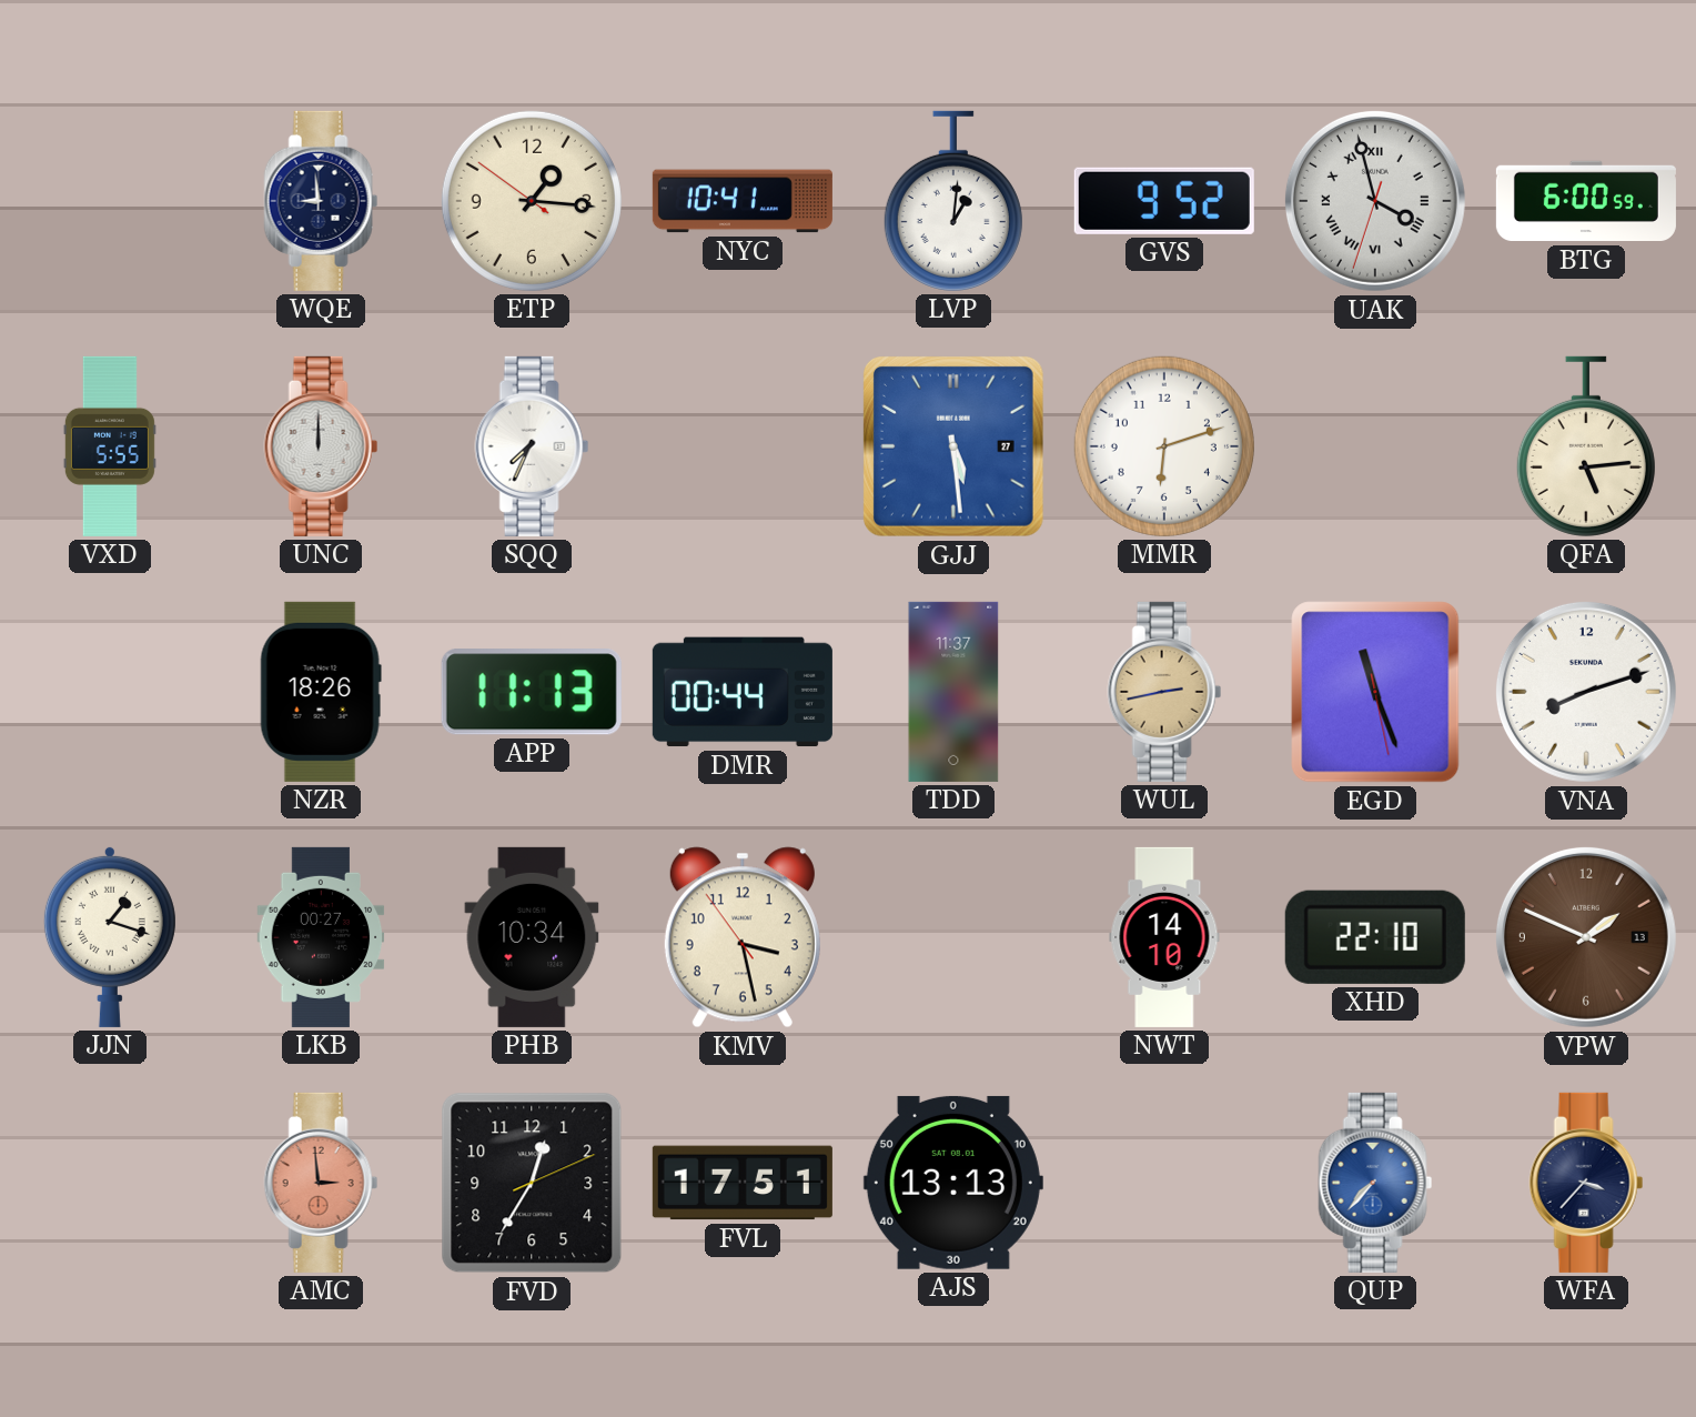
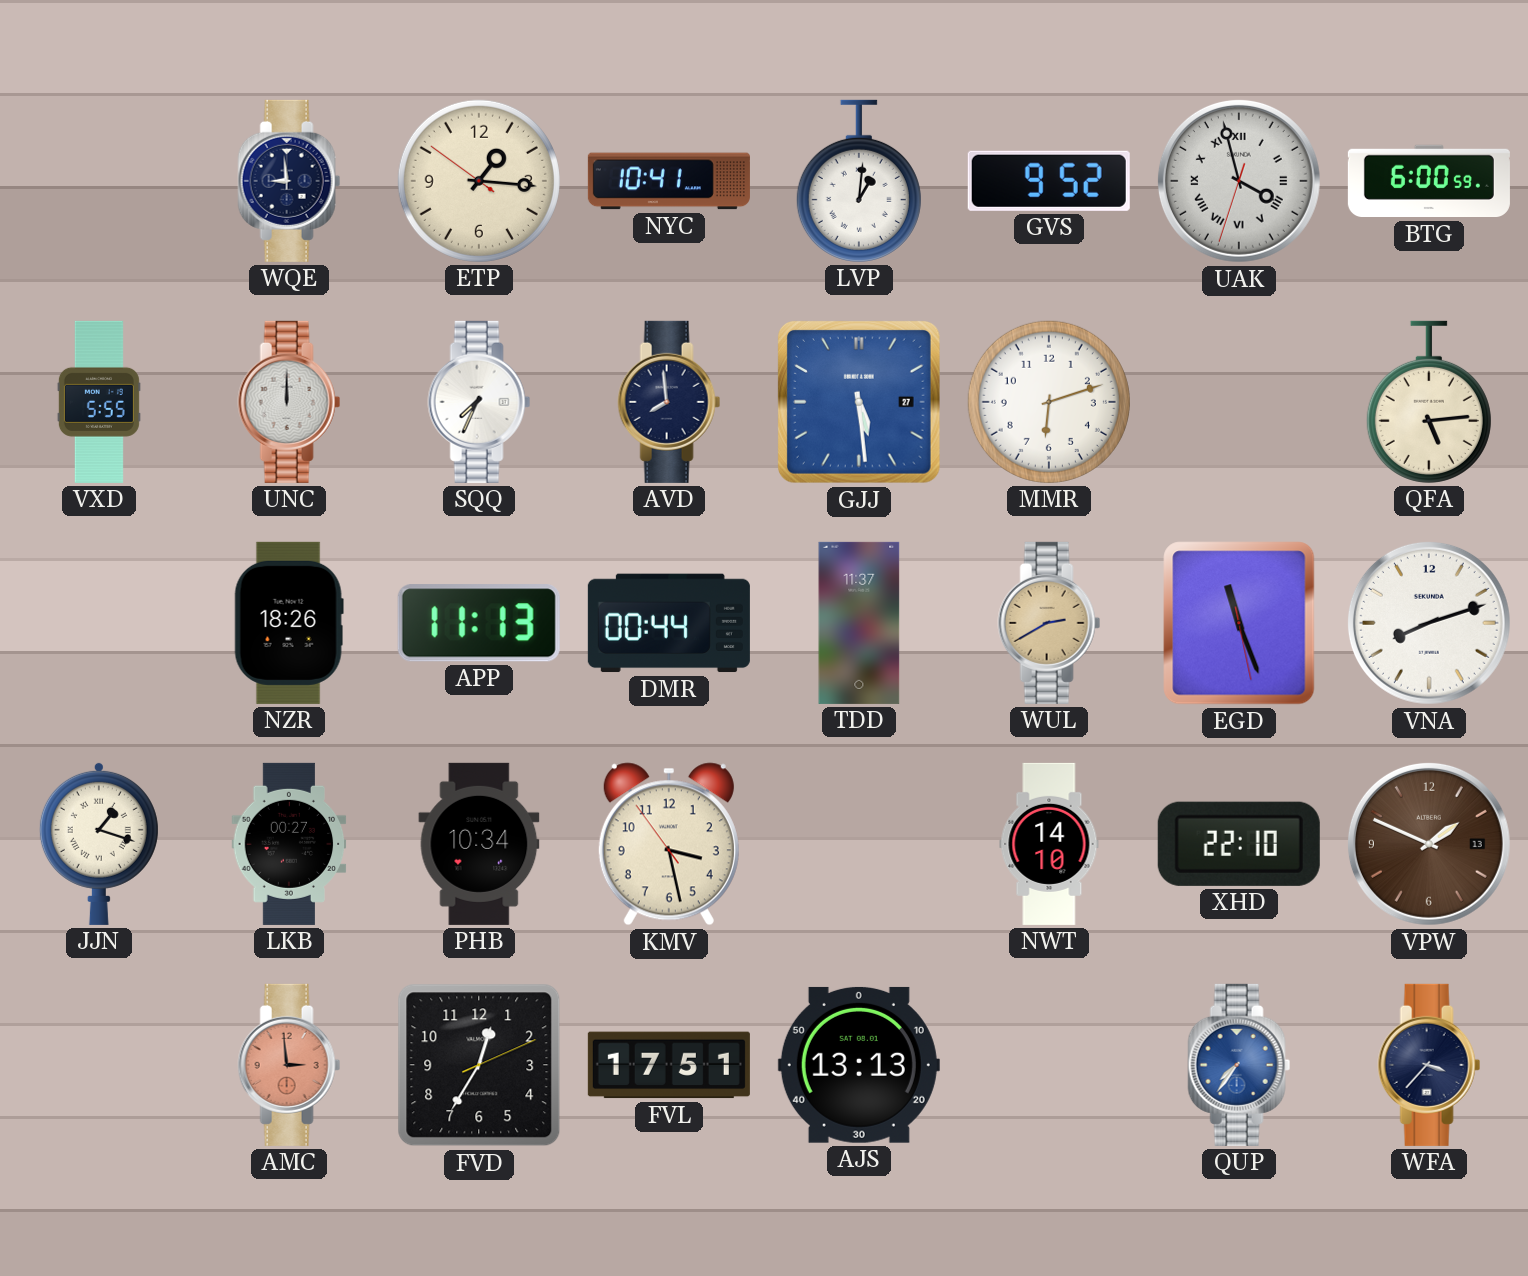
AVD: none -> 7:59
WUL: 2:43 -> 2:40
QUP: 7:37 -> 7:36
